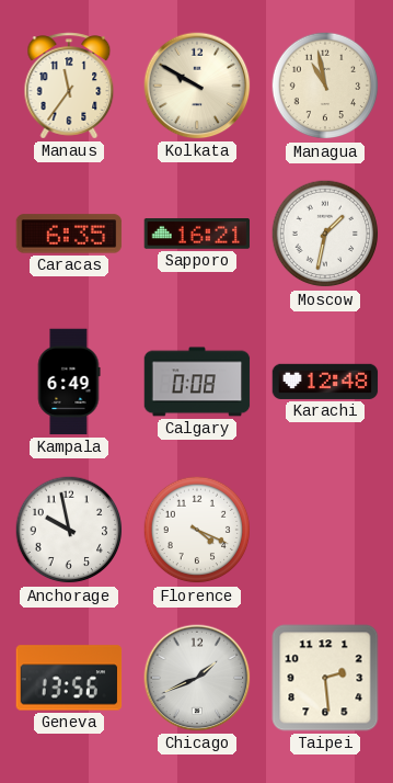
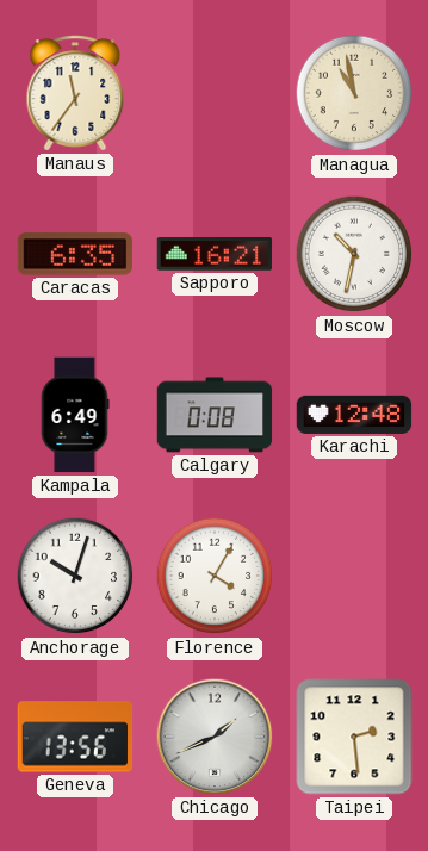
Kolkata: 9:50 -> none
Moscow: 1:32 -> 10:32
Anchorage: 9:58 -> 10:03
Florence: 4:19 -> 4:05
